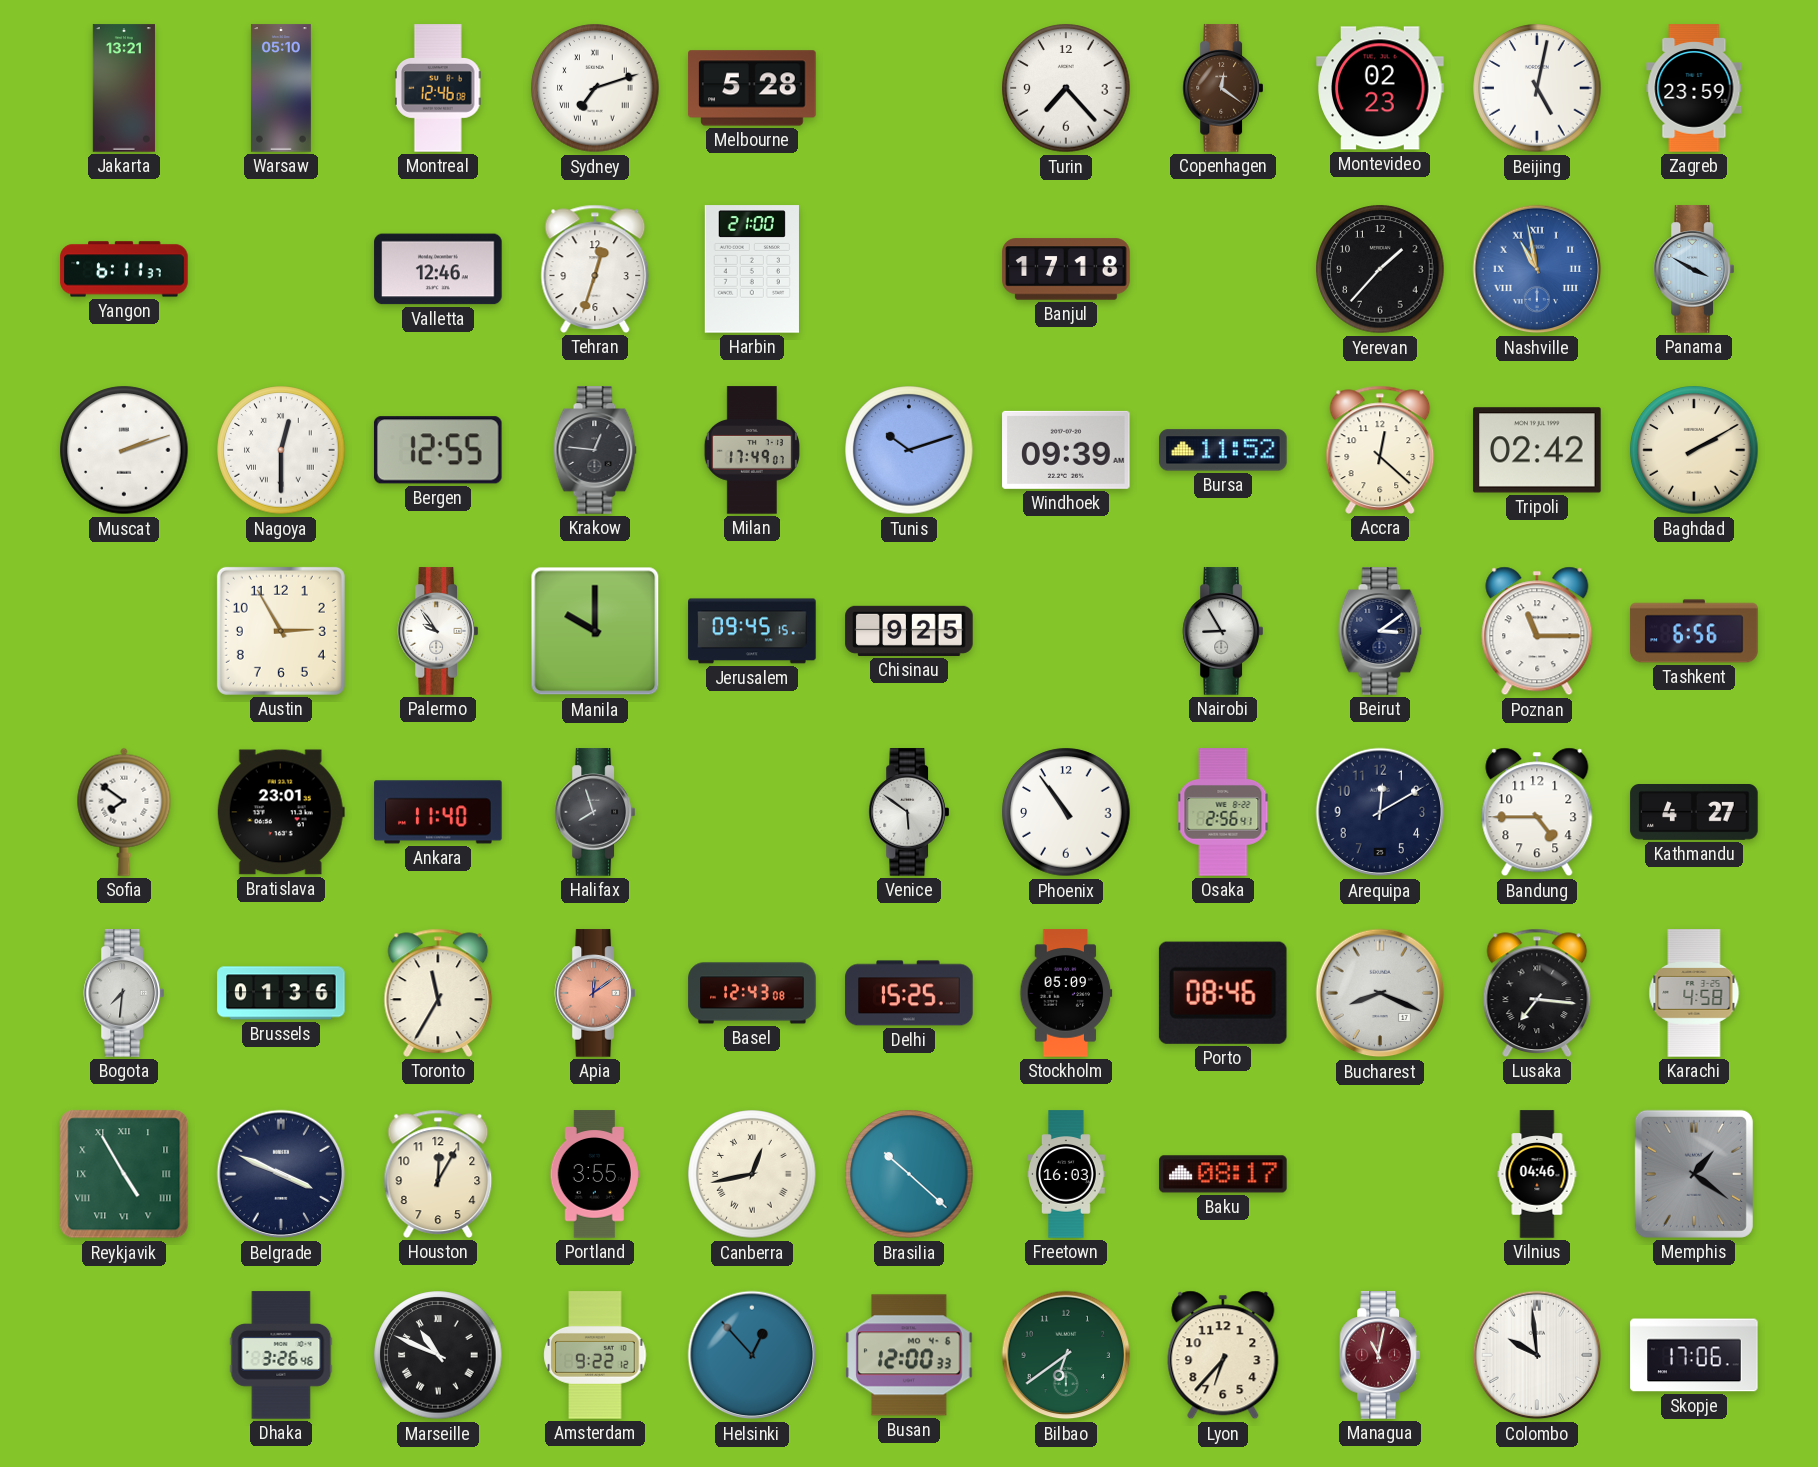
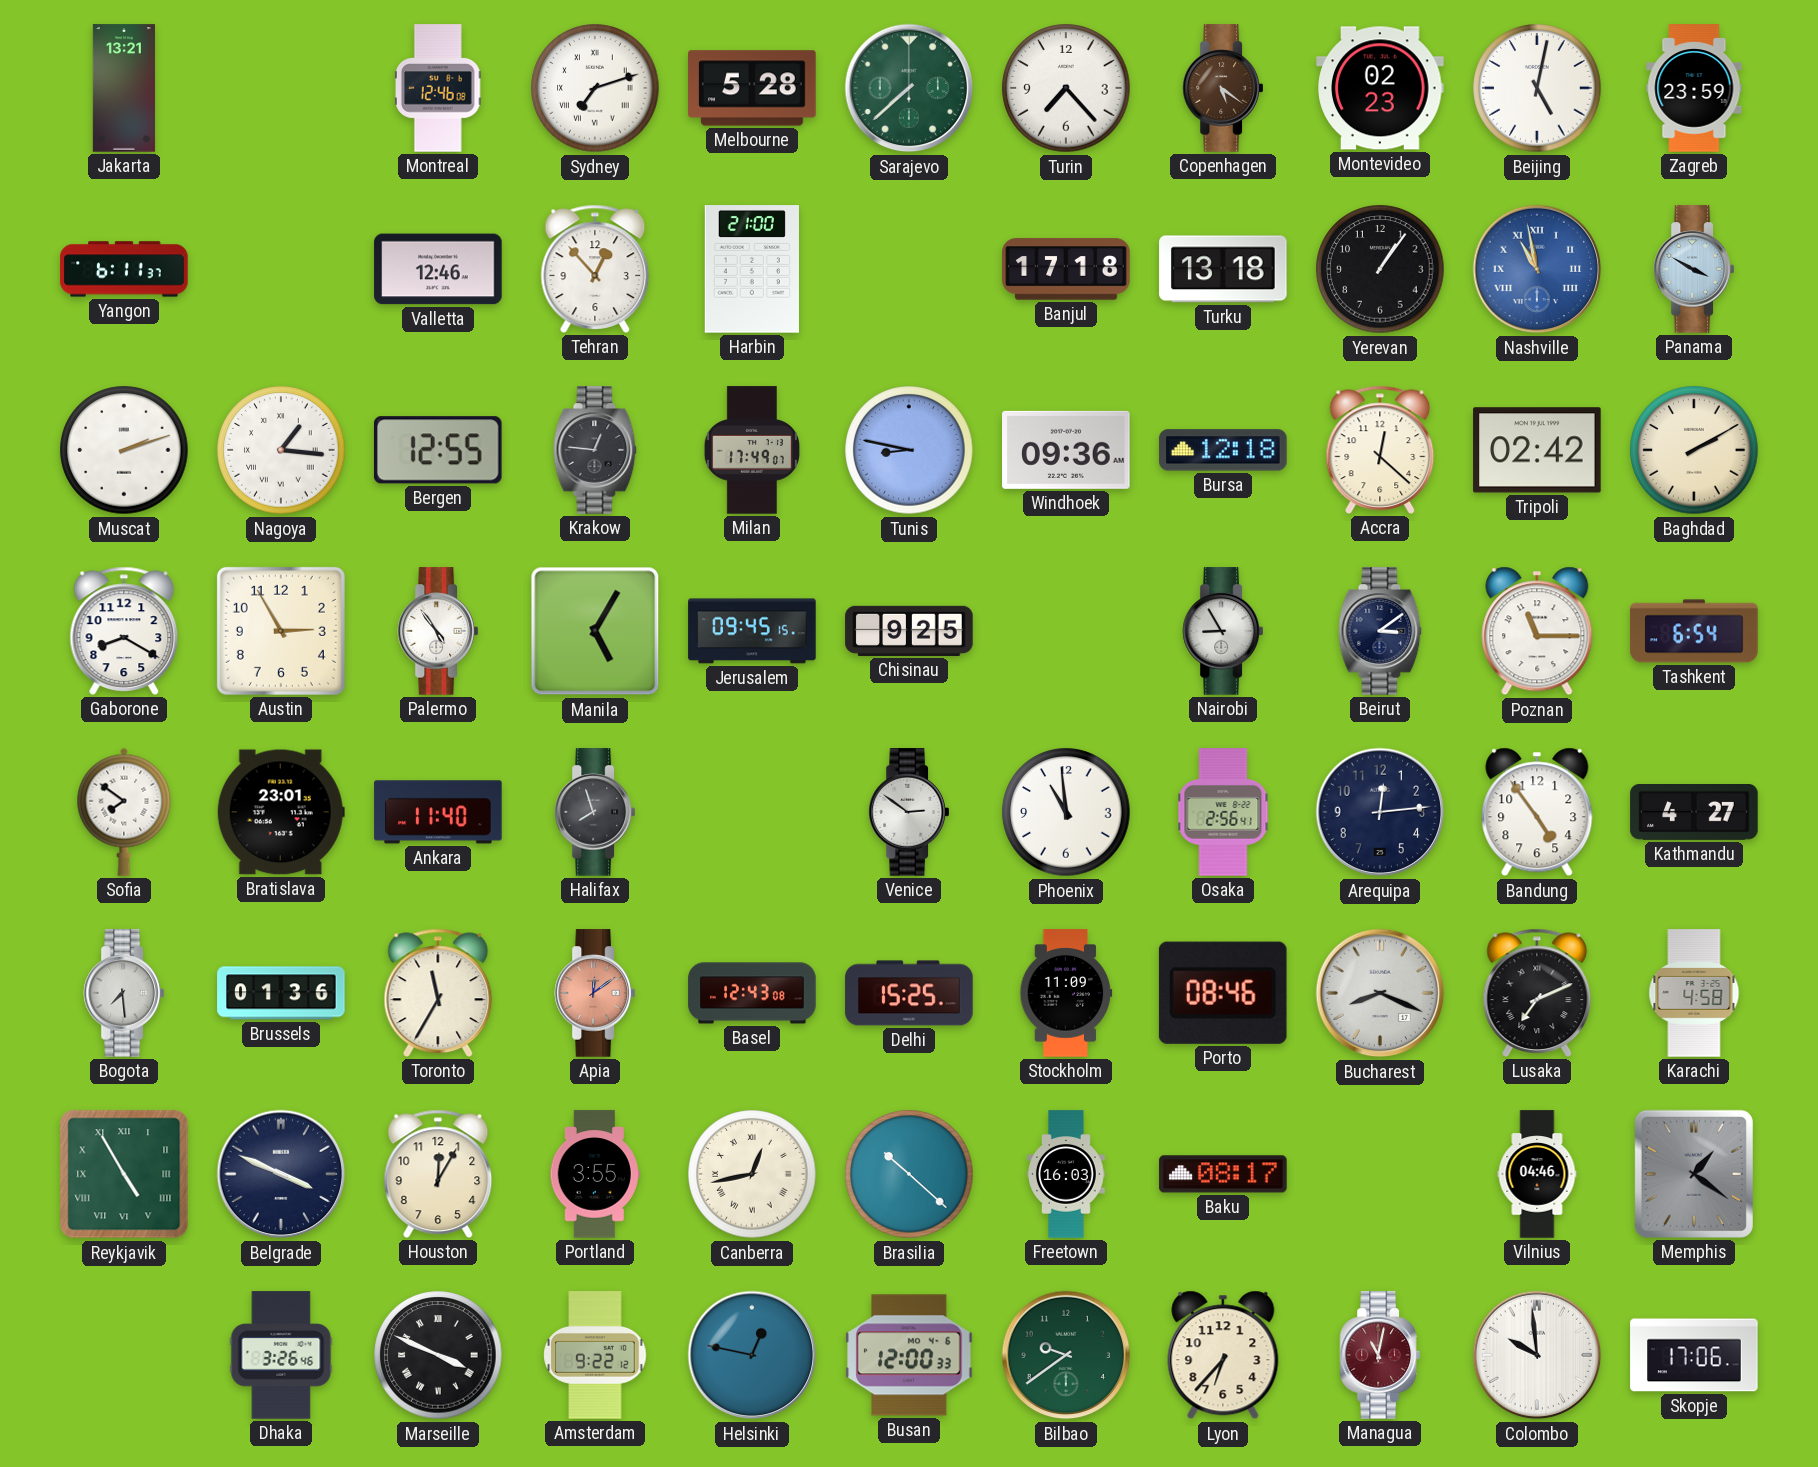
Warsaw: 05:10 -> none
Sarajevo: none -> 7:38
Copenhagen: 12:21 -> 5:21
Tehran: 12:33 -> 12:53
Turku: none -> 13:18
Yerevan: 1:37 -> 1:06
Nagoya: 12:30 -> 1:16
Tunis: 10:12 -> 8:47
Windhoek: 09:39 -> 09:36
Bursa: 11:52 -> 12:18
Gaborone: none -> 8:20
Palermo: 9:54 -> 4:54
Manila: 10:00 -> 5:05
Tashkent: 6:56 -> 6:54
Venice: 5:51 -> 2:51
Phoenix: 10:54 -> 10:59
Arequipa: 12:10 -> 12:14
Bandung: 4:45 -> 4:54
Bogota: 7:31 -> 7:29
Stockholm: 05:09 -> 11:09
Lusaka: 7:16 -> 7:11
Marseille: 10:49 -> 3:49
Helsinki: 12:53 -> 12:47
Bilbao: 6:39 -> 9:39
